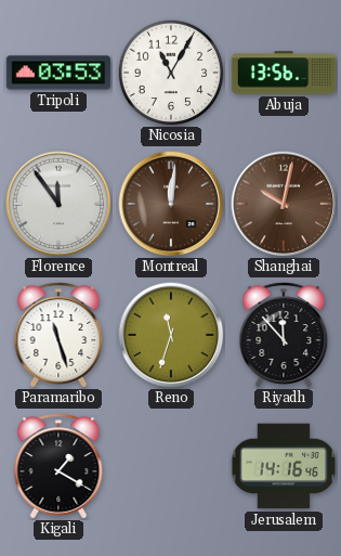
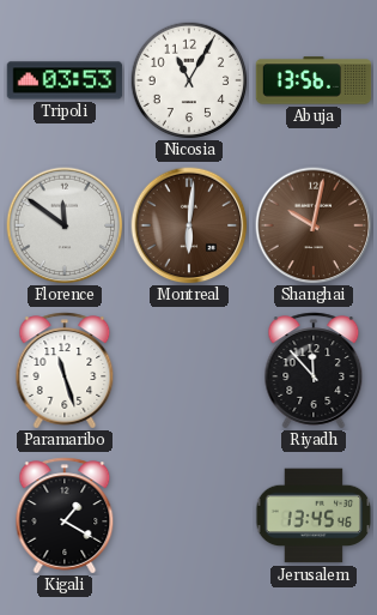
Florence: 11:54 -> 11:51
Montreal: 12:01 -> 6:01
Reno: 11:33 -> none
Jerusalem: 14:16 -> 13:45
